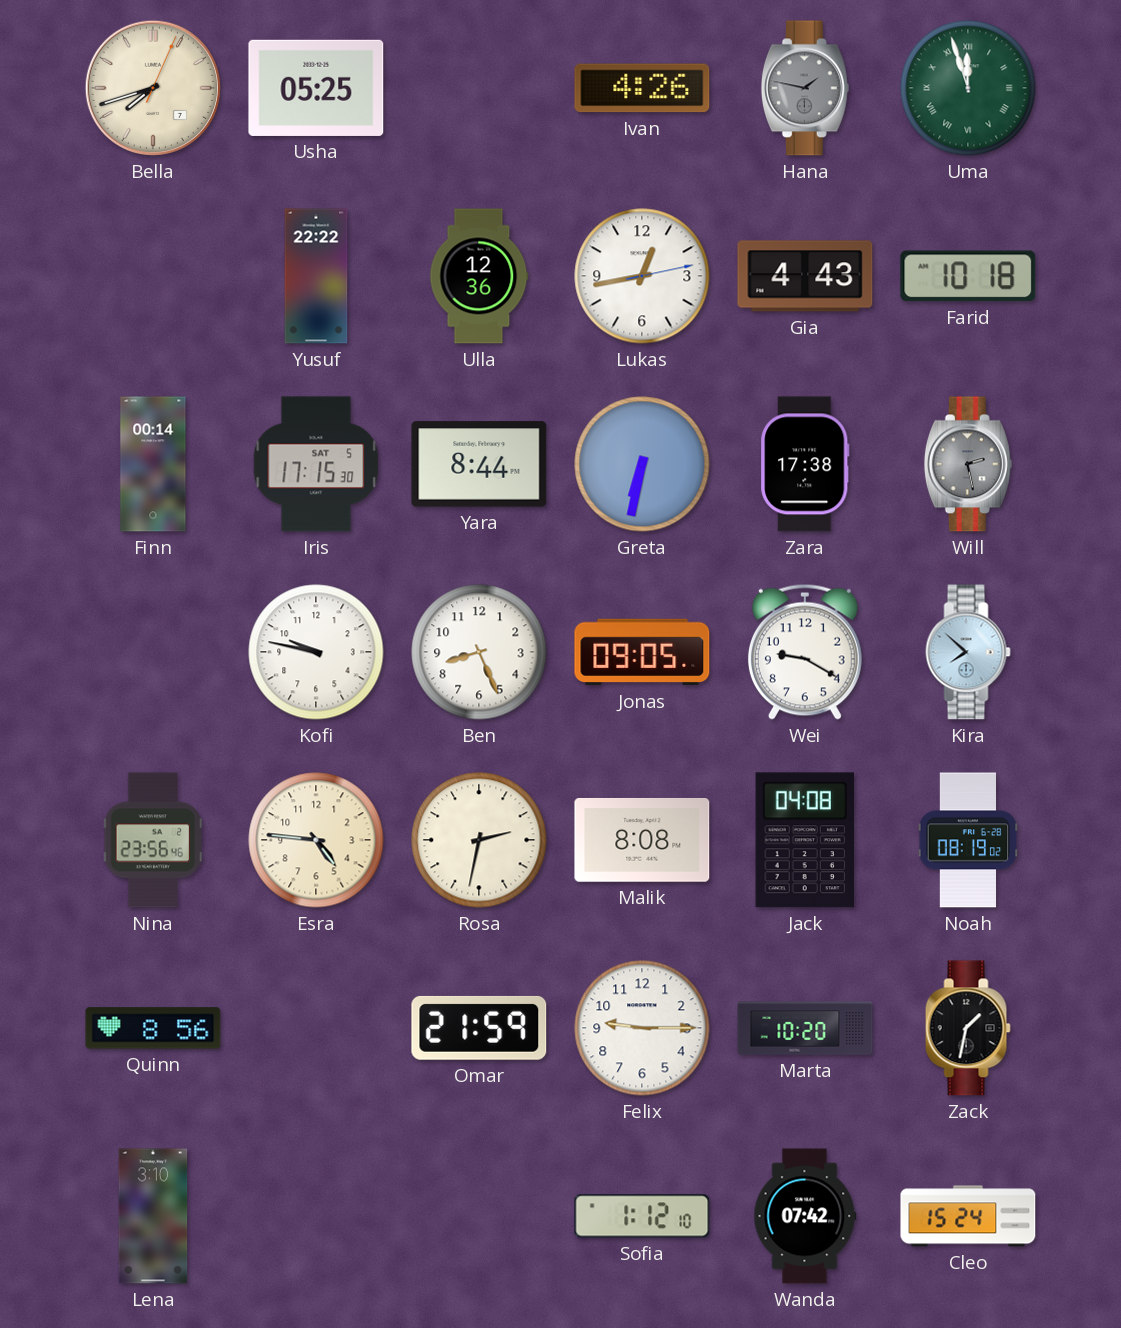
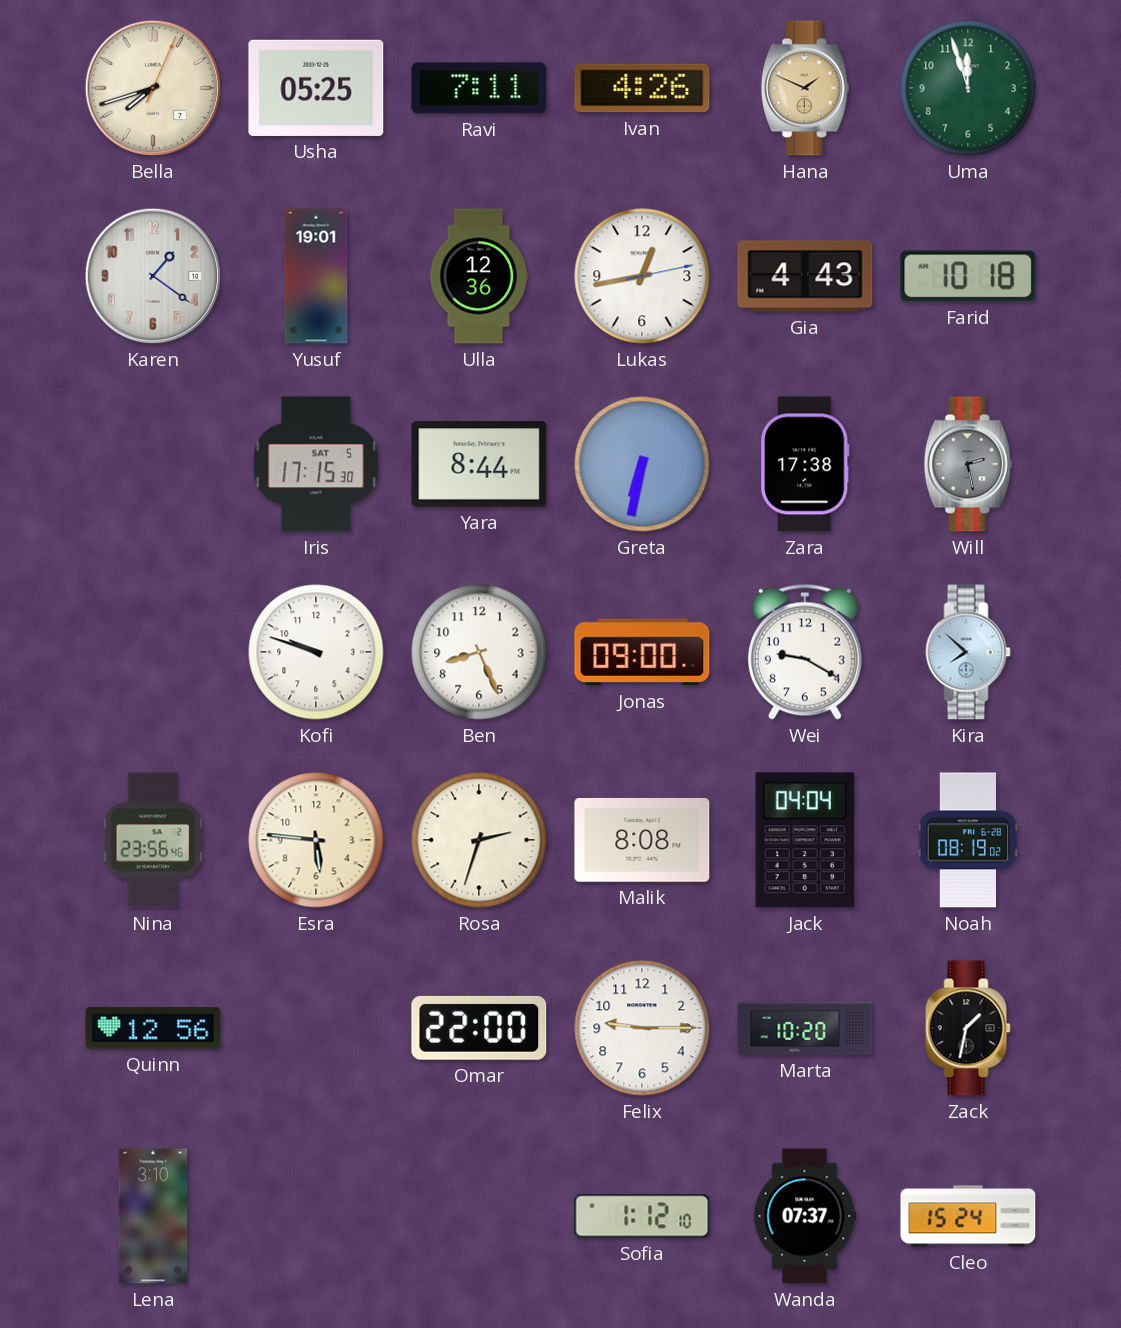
Ravi: none -> 7:11
Hana: 1:47 -> 1:49
Hana dial: grey -> champagne
Uma numerals: Roman -> Arabic
Karen: none -> 1:21
Yusuf: 22:22 -> 19:01
Finn: 00:14 -> none
Kofi: 9:47 -> 9:48
Jonas: 09:05 -> 09:00
Esra: 4:46 -> 5:46
Rosa: 2:32 -> 2:33
Jack: 04:08 -> 04:04
Quinn: 8:56 -> 12:56
Omar: 21:59 -> 22:00
Wanda: 07:42 -> 07:37
